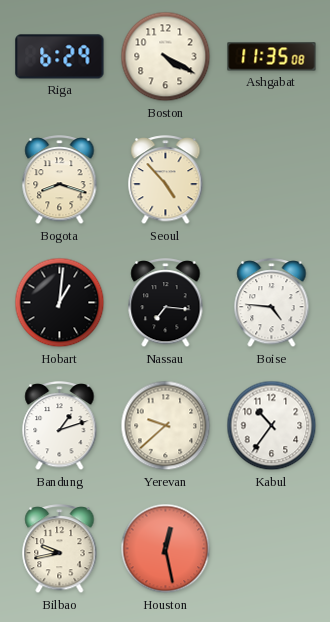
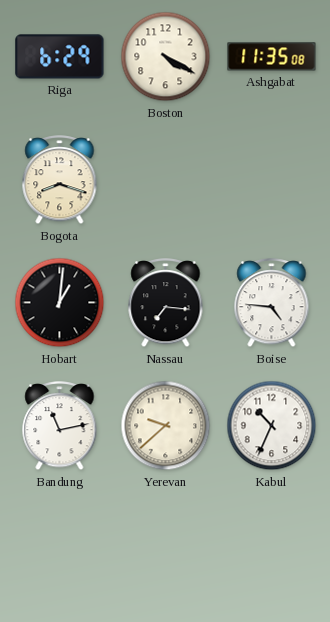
Seoul: 4:53 -> none
Bandung: 1:12 -> 11:13
Kabul: 10:36 -> 10:34
Bilbao: 9:43 -> none
Houston: 12:28 -> none
